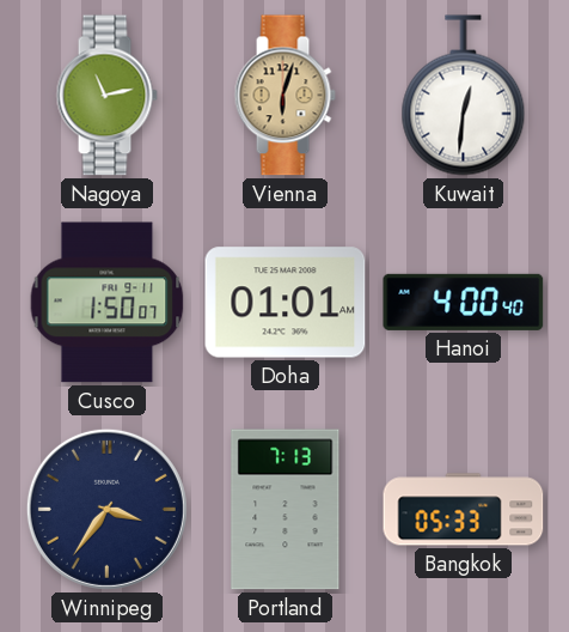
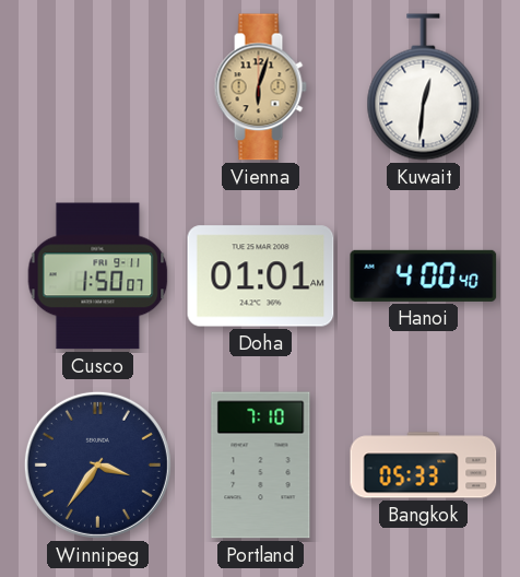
Nagoya: 11:13 -> none
Portland: 7:13 -> 7:10
